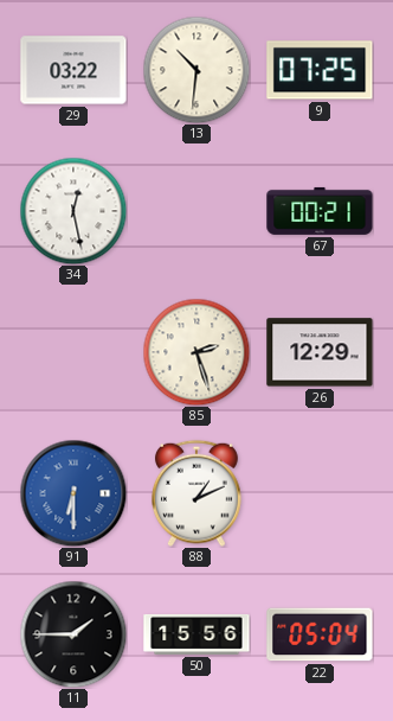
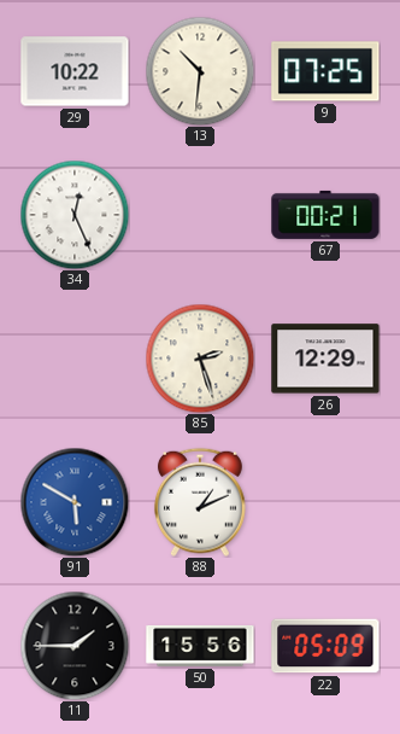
29: 03:22 -> 10:22
34: 12:28 -> 12:26
91: 6:30 -> 5:50
22: 05:04 -> 05:09
